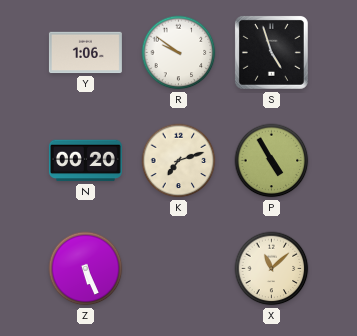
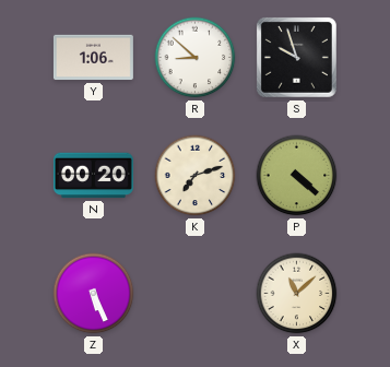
R: 9:51 -> 8:52
S: 4:57 -> 9:57
P: 4:55 -> 4:22
